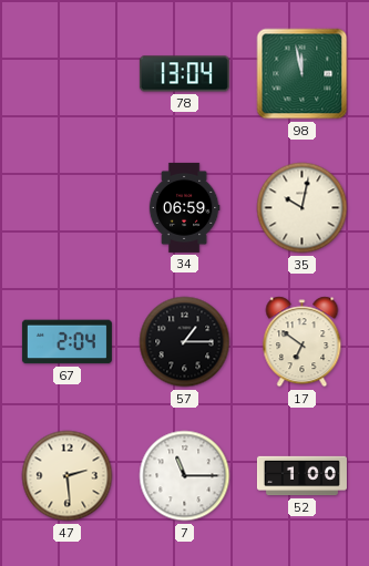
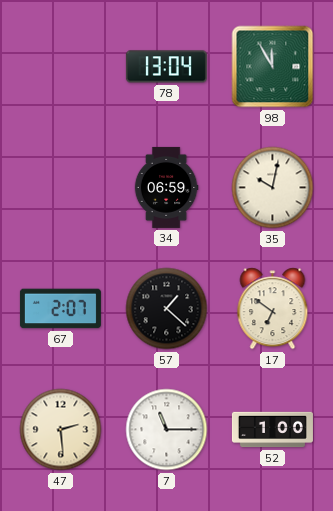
98: 11:58 -> 11:55
67: 2:04 -> 2:07
57: 1:15 -> 1:22
